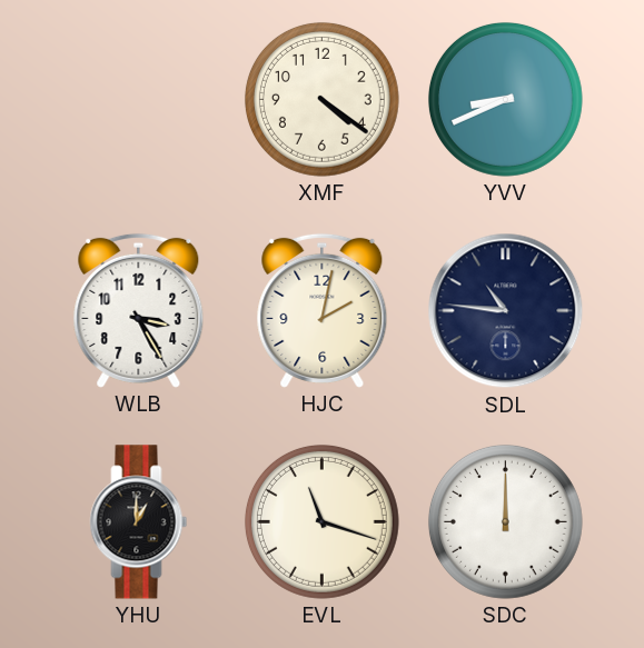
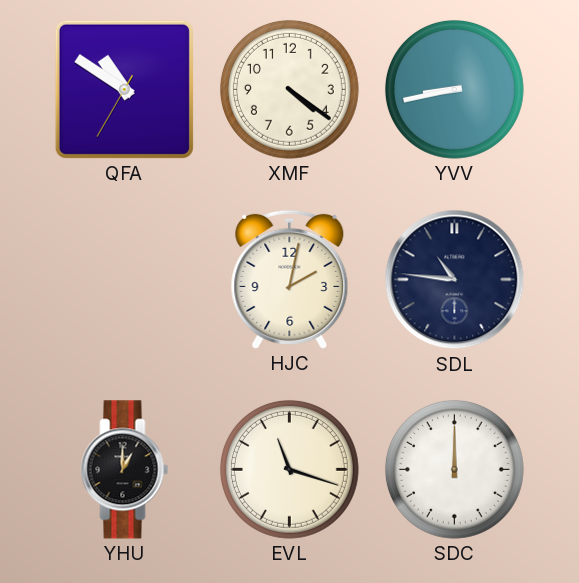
QFA: none -> 10:50
YVV: 8:41 -> 8:43
WLB: 3:25 -> none
